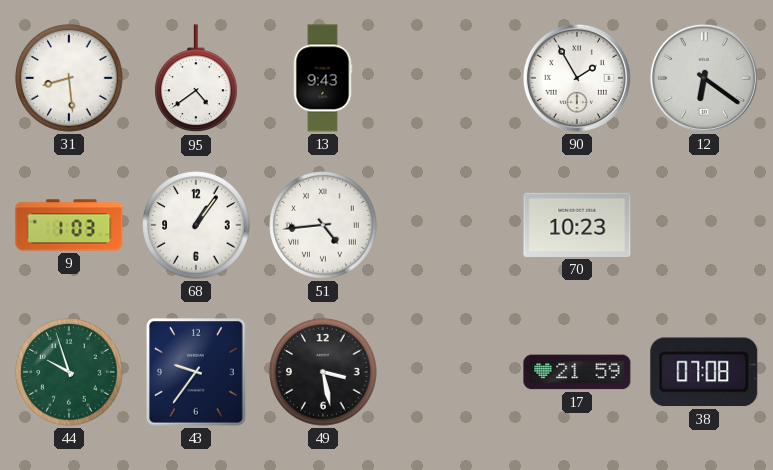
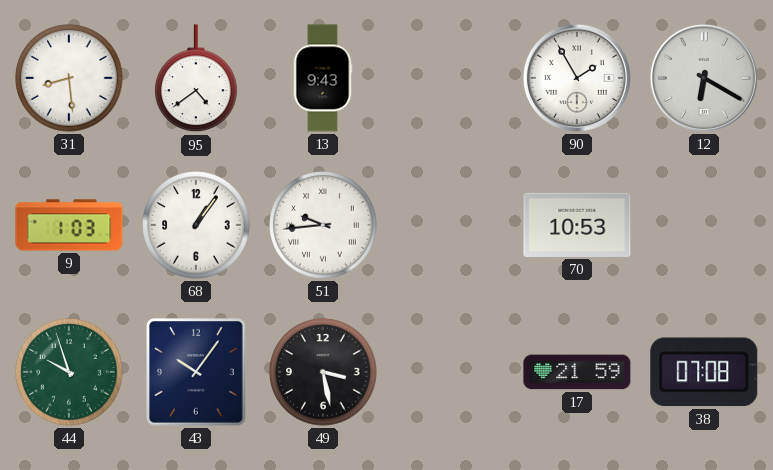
12: 6:21 -> 6:20
51: 4:44 -> 9:44
70: 10:23 -> 10:53
43: 9:36 -> 10:06
